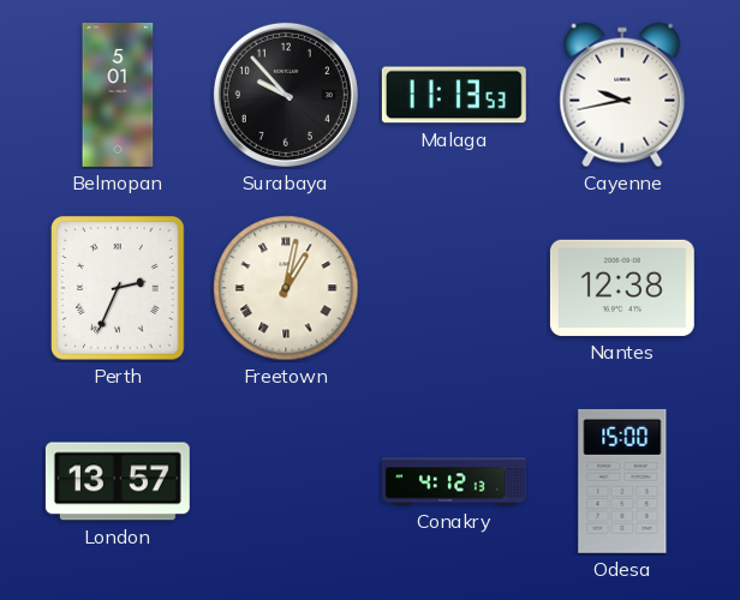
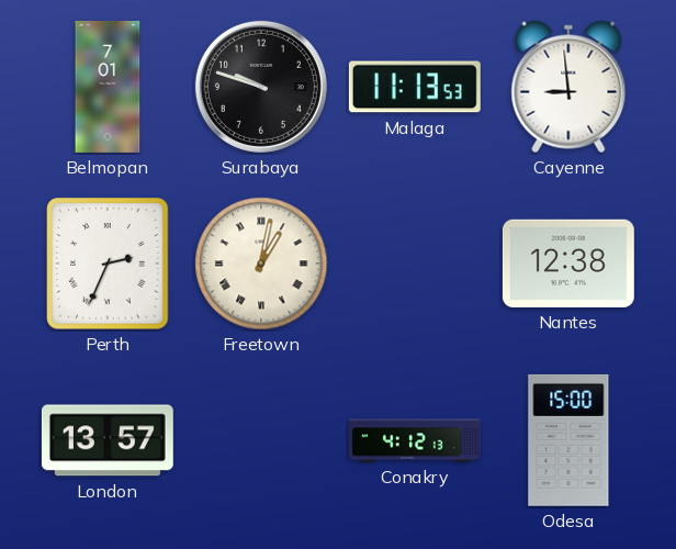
Belmopan: 5:01 -> 7:01
Surabaya: 9:53 -> 9:48
Cayenne: 9:43 -> 8:59
